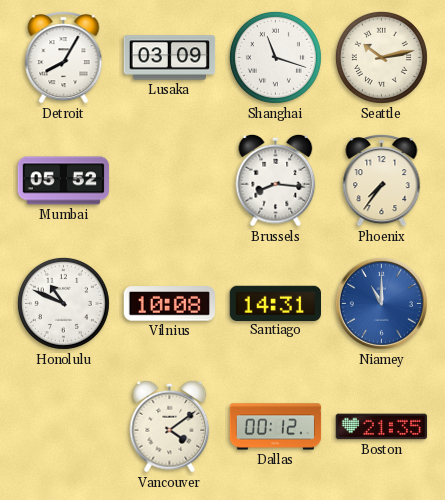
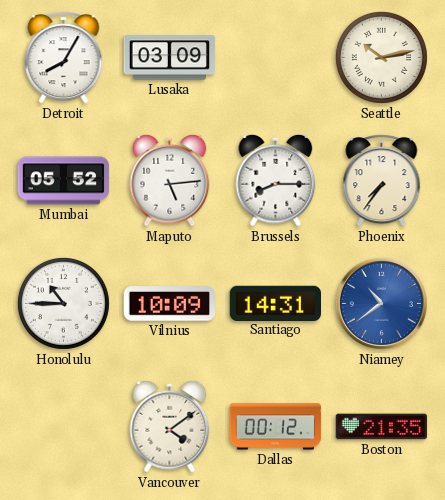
Shanghai: 11:18 -> none
Maputo: none -> 5:14
Brussels: 8:16 -> 8:15
Honolulu: 10:49 -> 10:45
Vilnius: 10:08 -> 10:09
Niamey: 11:00 -> 10:39
